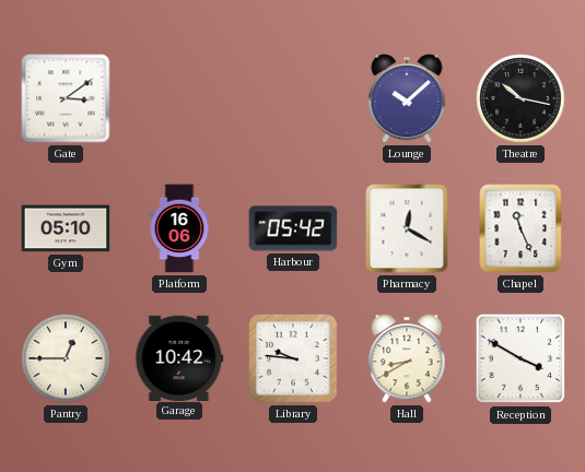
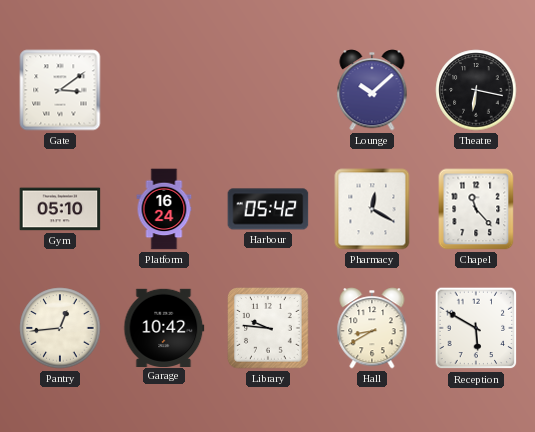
Theatre: 10:17 -> 6:17
Platform: 16:06 -> 16:24
Chapel: 11:26 -> 11:23
Pantry: 12:45 -> 12:44
Reception: 3:50 -> 5:50
